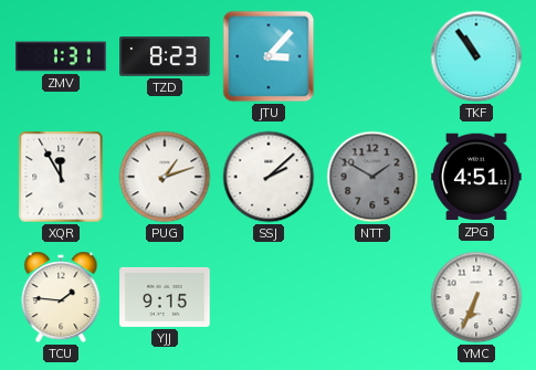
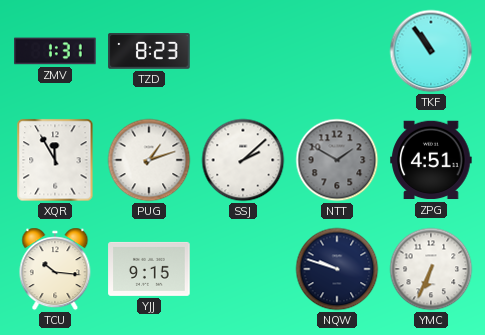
JTU: 3:07 -> none
TCU: 1:46 -> 10:16
NQW: none -> 9:48
